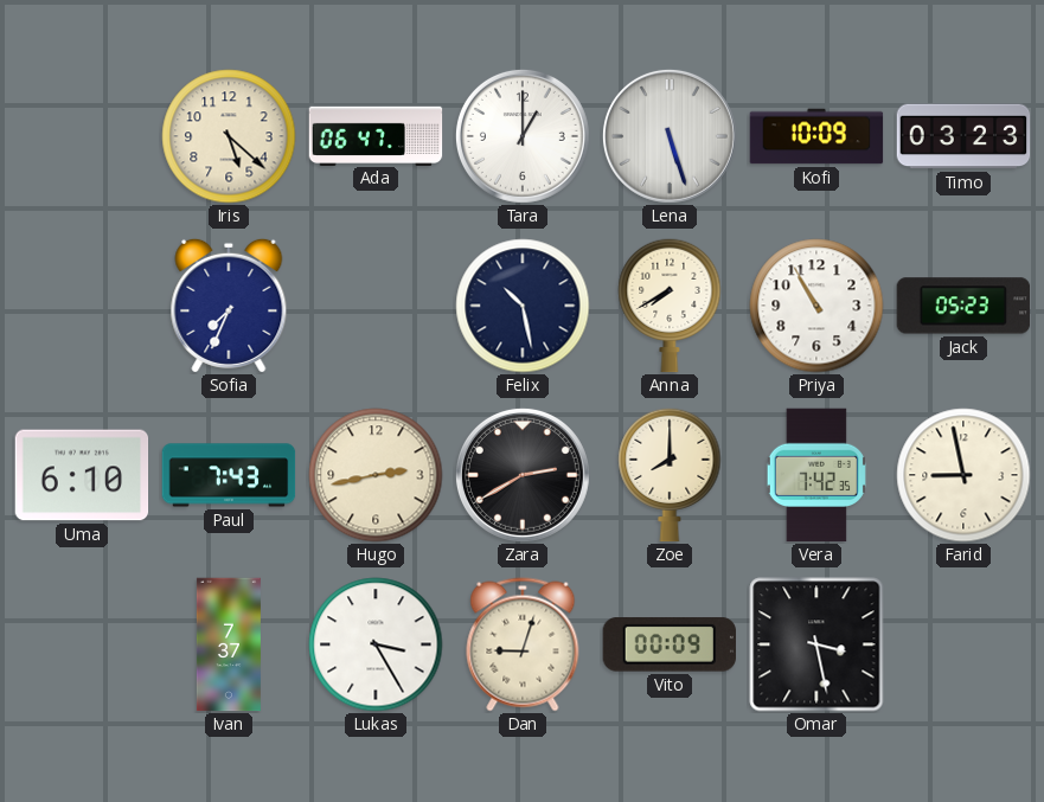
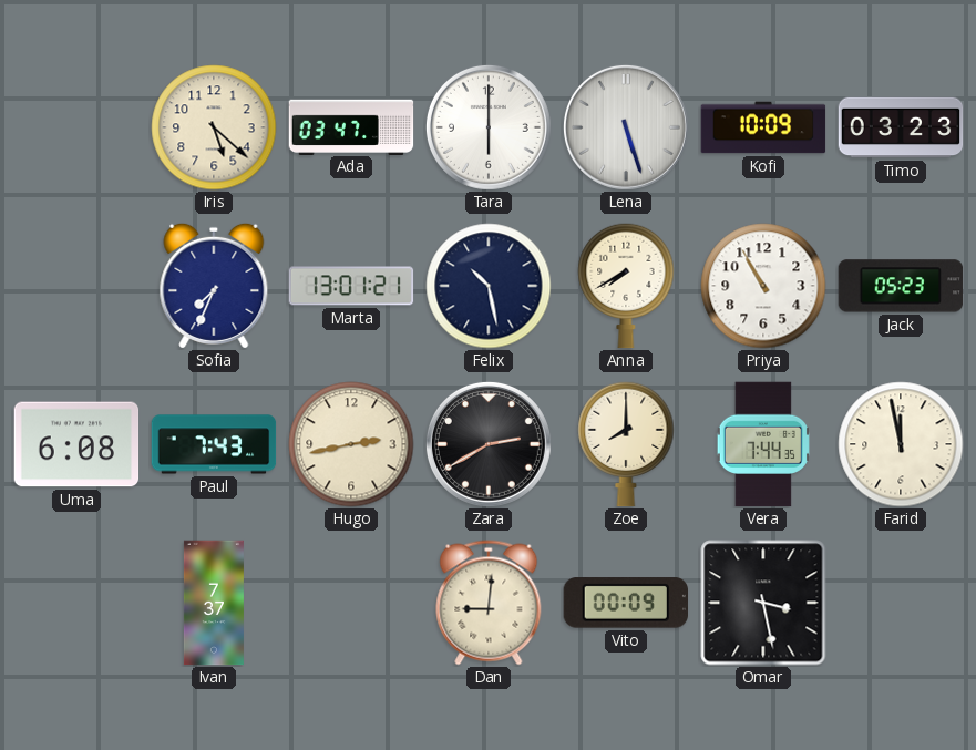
Ada: 06:47 -> 03:47
Tara: 1:00 -> 6:00
Marta: none -> 13:01
Uma: 6:10 -> 6:08
Vera: 7:42 -> 7:44
Farid: 8:58 -> 11:58
Lukas: 3:25 -> none
Dan: 9:03 -> 9:01
